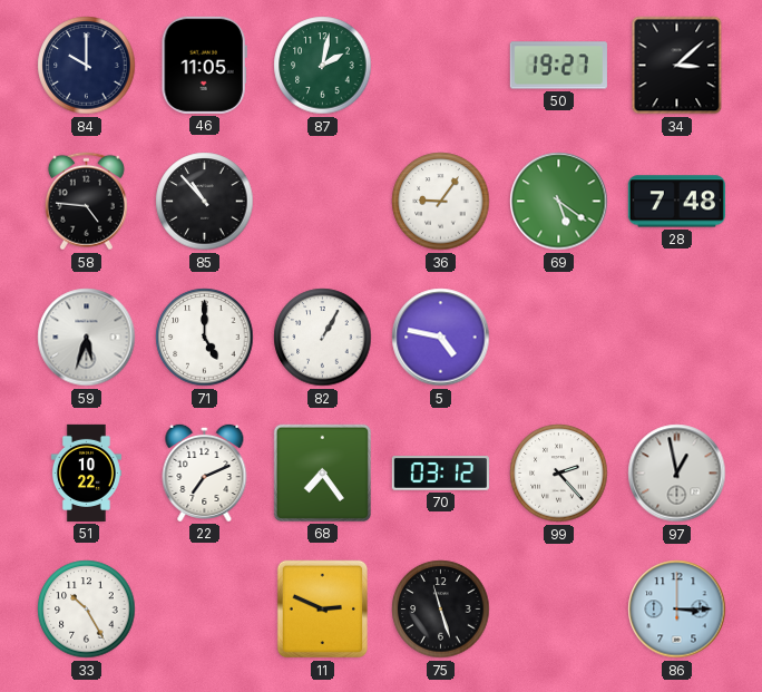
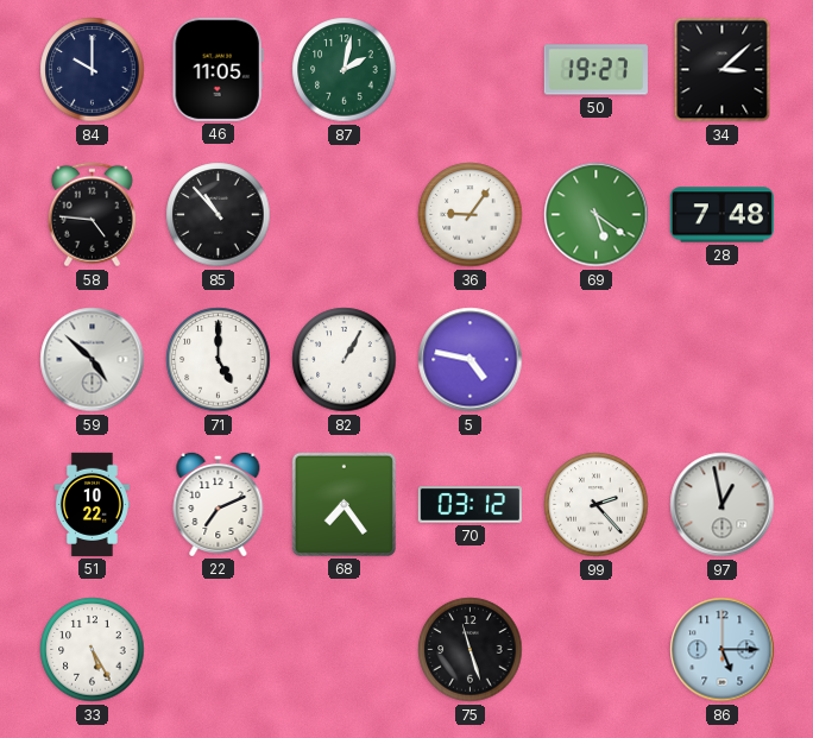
59: 5:33 -> 4:52
33: 10:25 -> 5:25
11: 2:49 -> none
86: 3:15 -> 5:15
